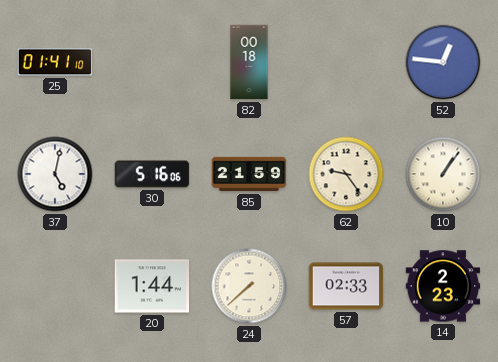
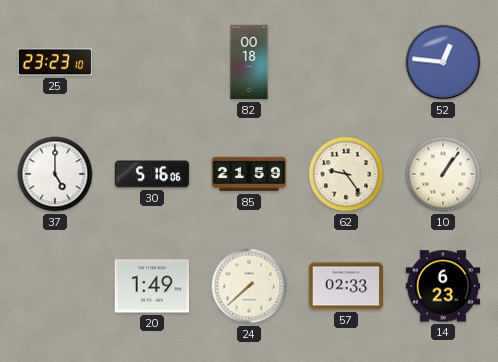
25: 01:41 -> 23:23
37: 5:02 -> 5:00
20: 1:44 -> 1:49
14: 2:23 -> 6:23
